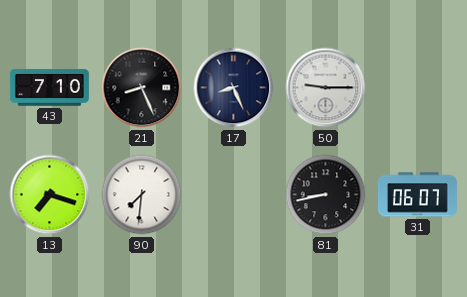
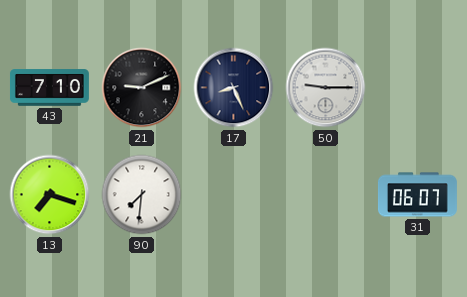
21: 8:26 -> 9:11
81: 8:43 -> none
